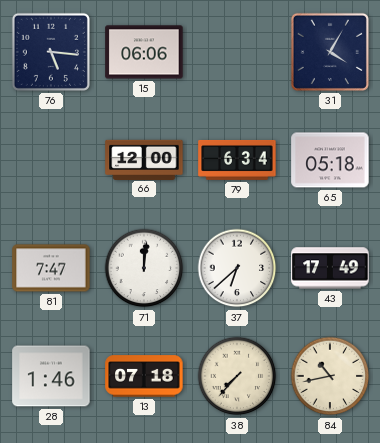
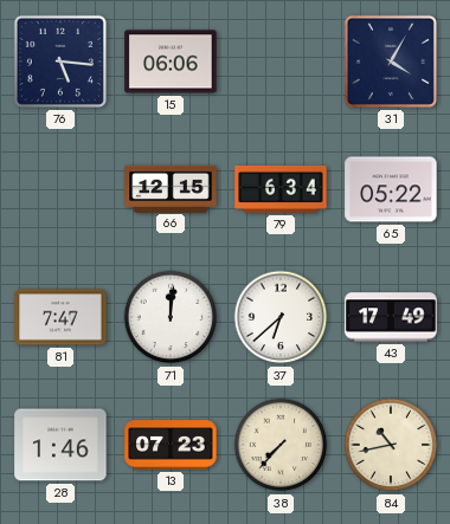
66: 12:00 -> 12:15
65: 05:18 -> 05:22
13: 07:18 -> 07:23
